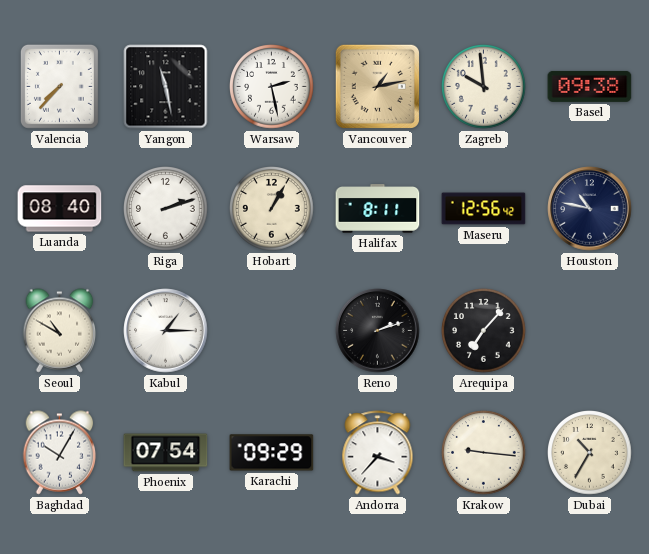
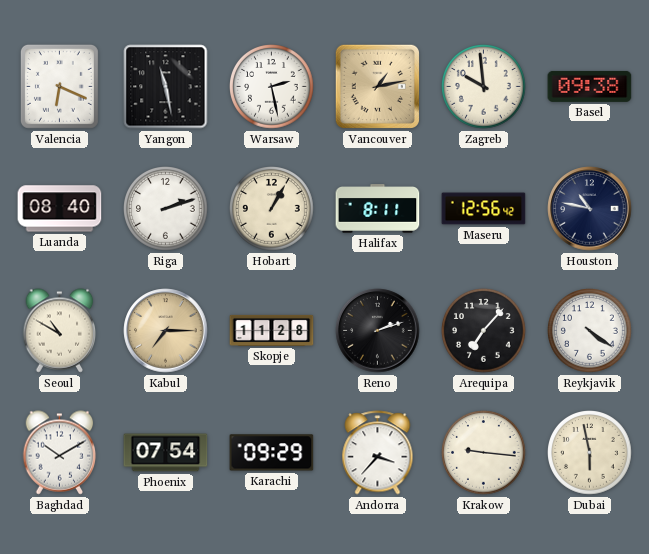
Valencia: 7:37 -> 6:19
Kabul: 1:15 -> 7:15
Kabul dial: white -> champagne
Skopje: none -> 11:28
Reykjavik: none -> 4:21
Baghdad: 10:05 -> 10:10
Dubai: 10:35 -> 5:58
